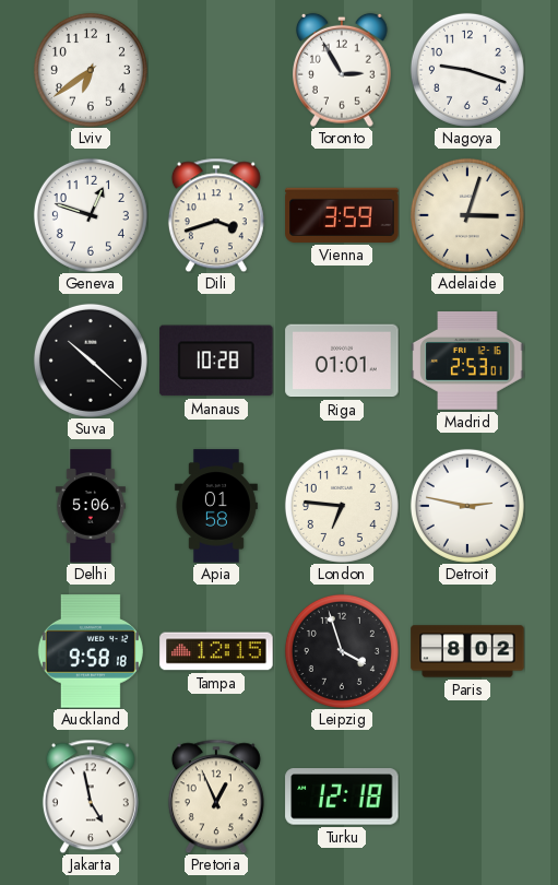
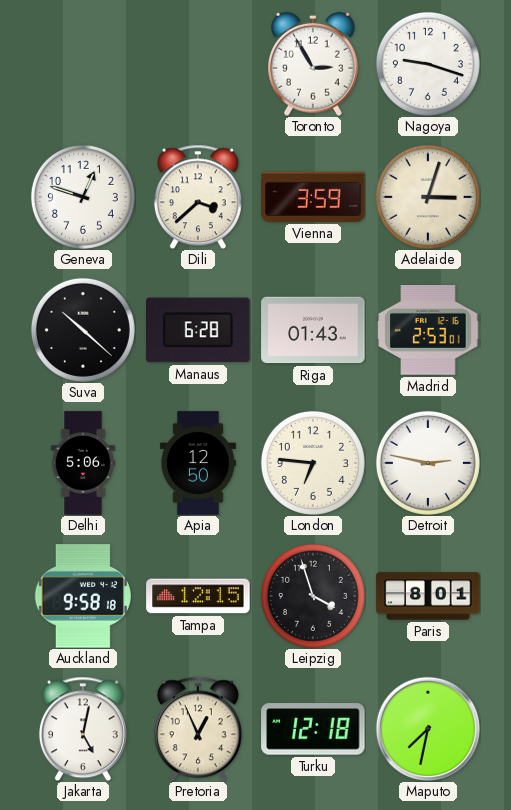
Lviv: 6:39 -> none
Dili: 3:42 -> 3:38
Manaus: 10:28 -> 6:28
Riga: 01:01 -> 01:43
Apia: 01:58 -> 12:50
Paris: 8:02 -> 8:01
Jakarta: 4:58 -> 5:02
Maputo: none -> 7:32
